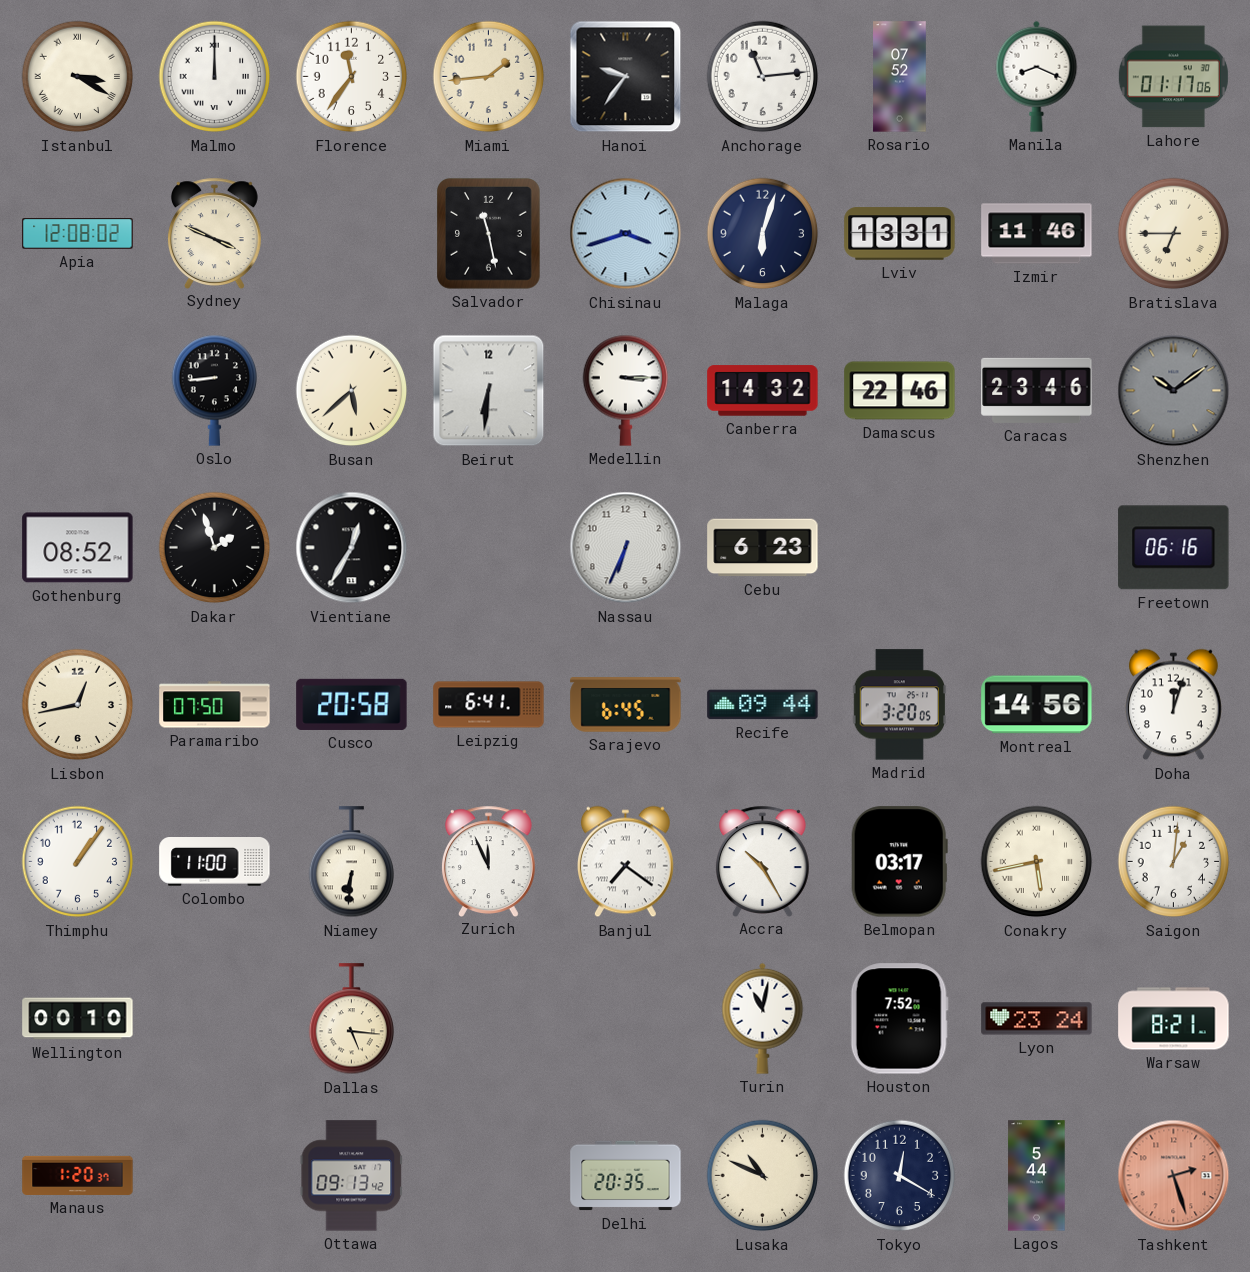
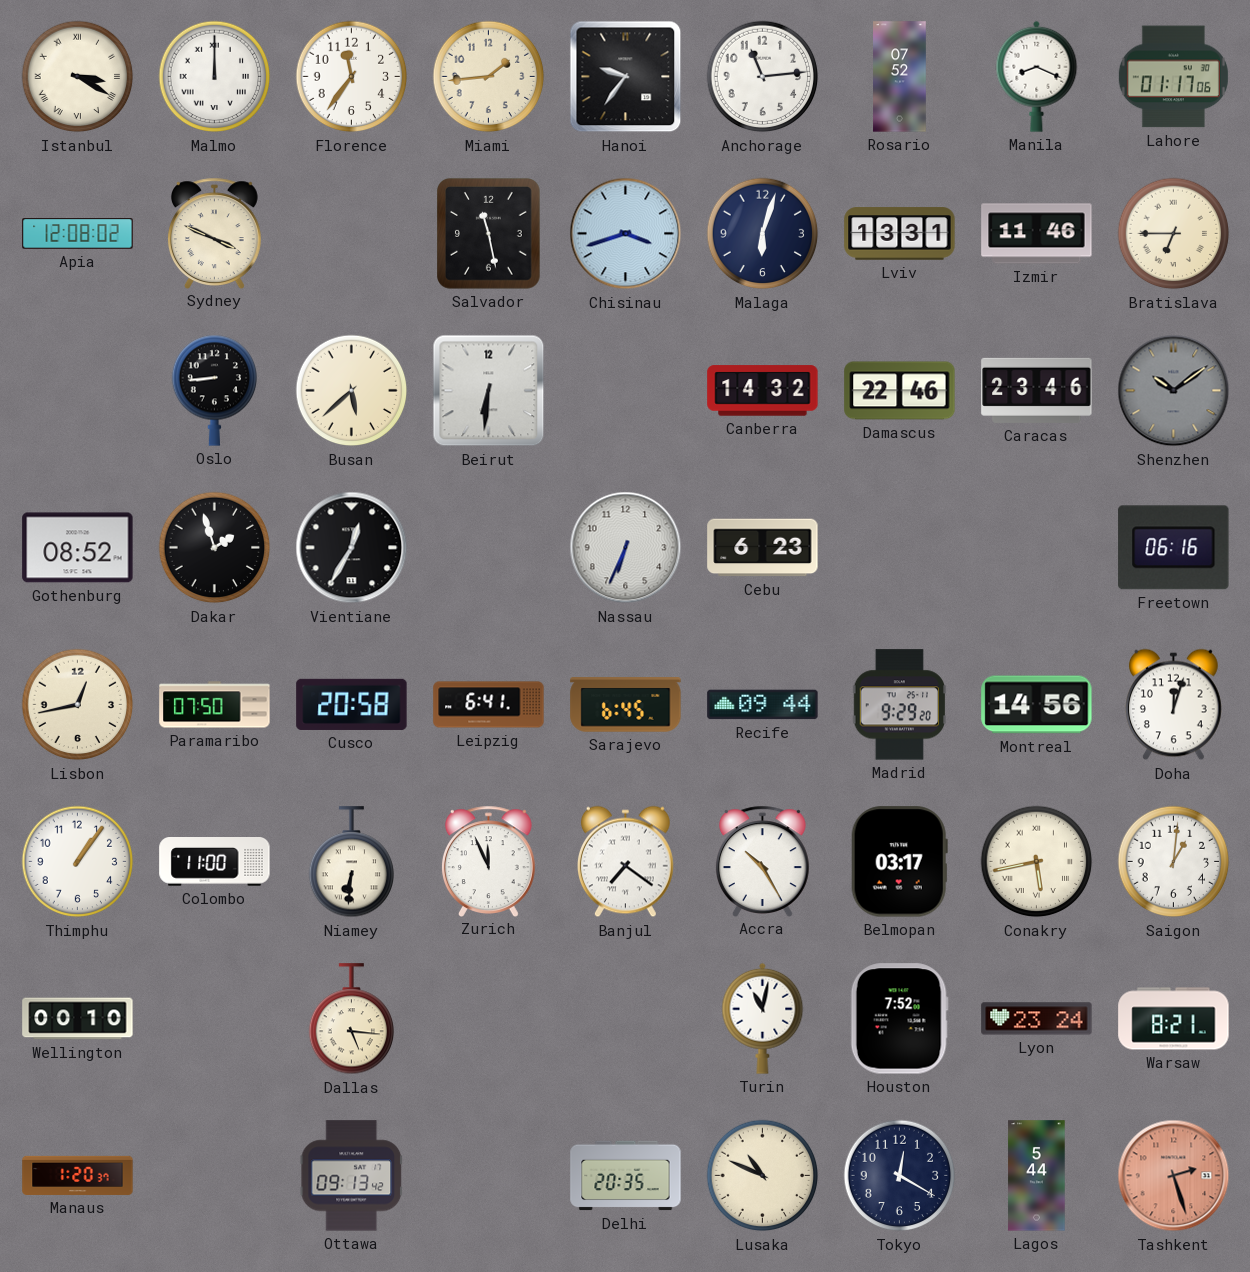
Medellin: 3:15 -> none
Madrid: 3:20 -> 9:29
